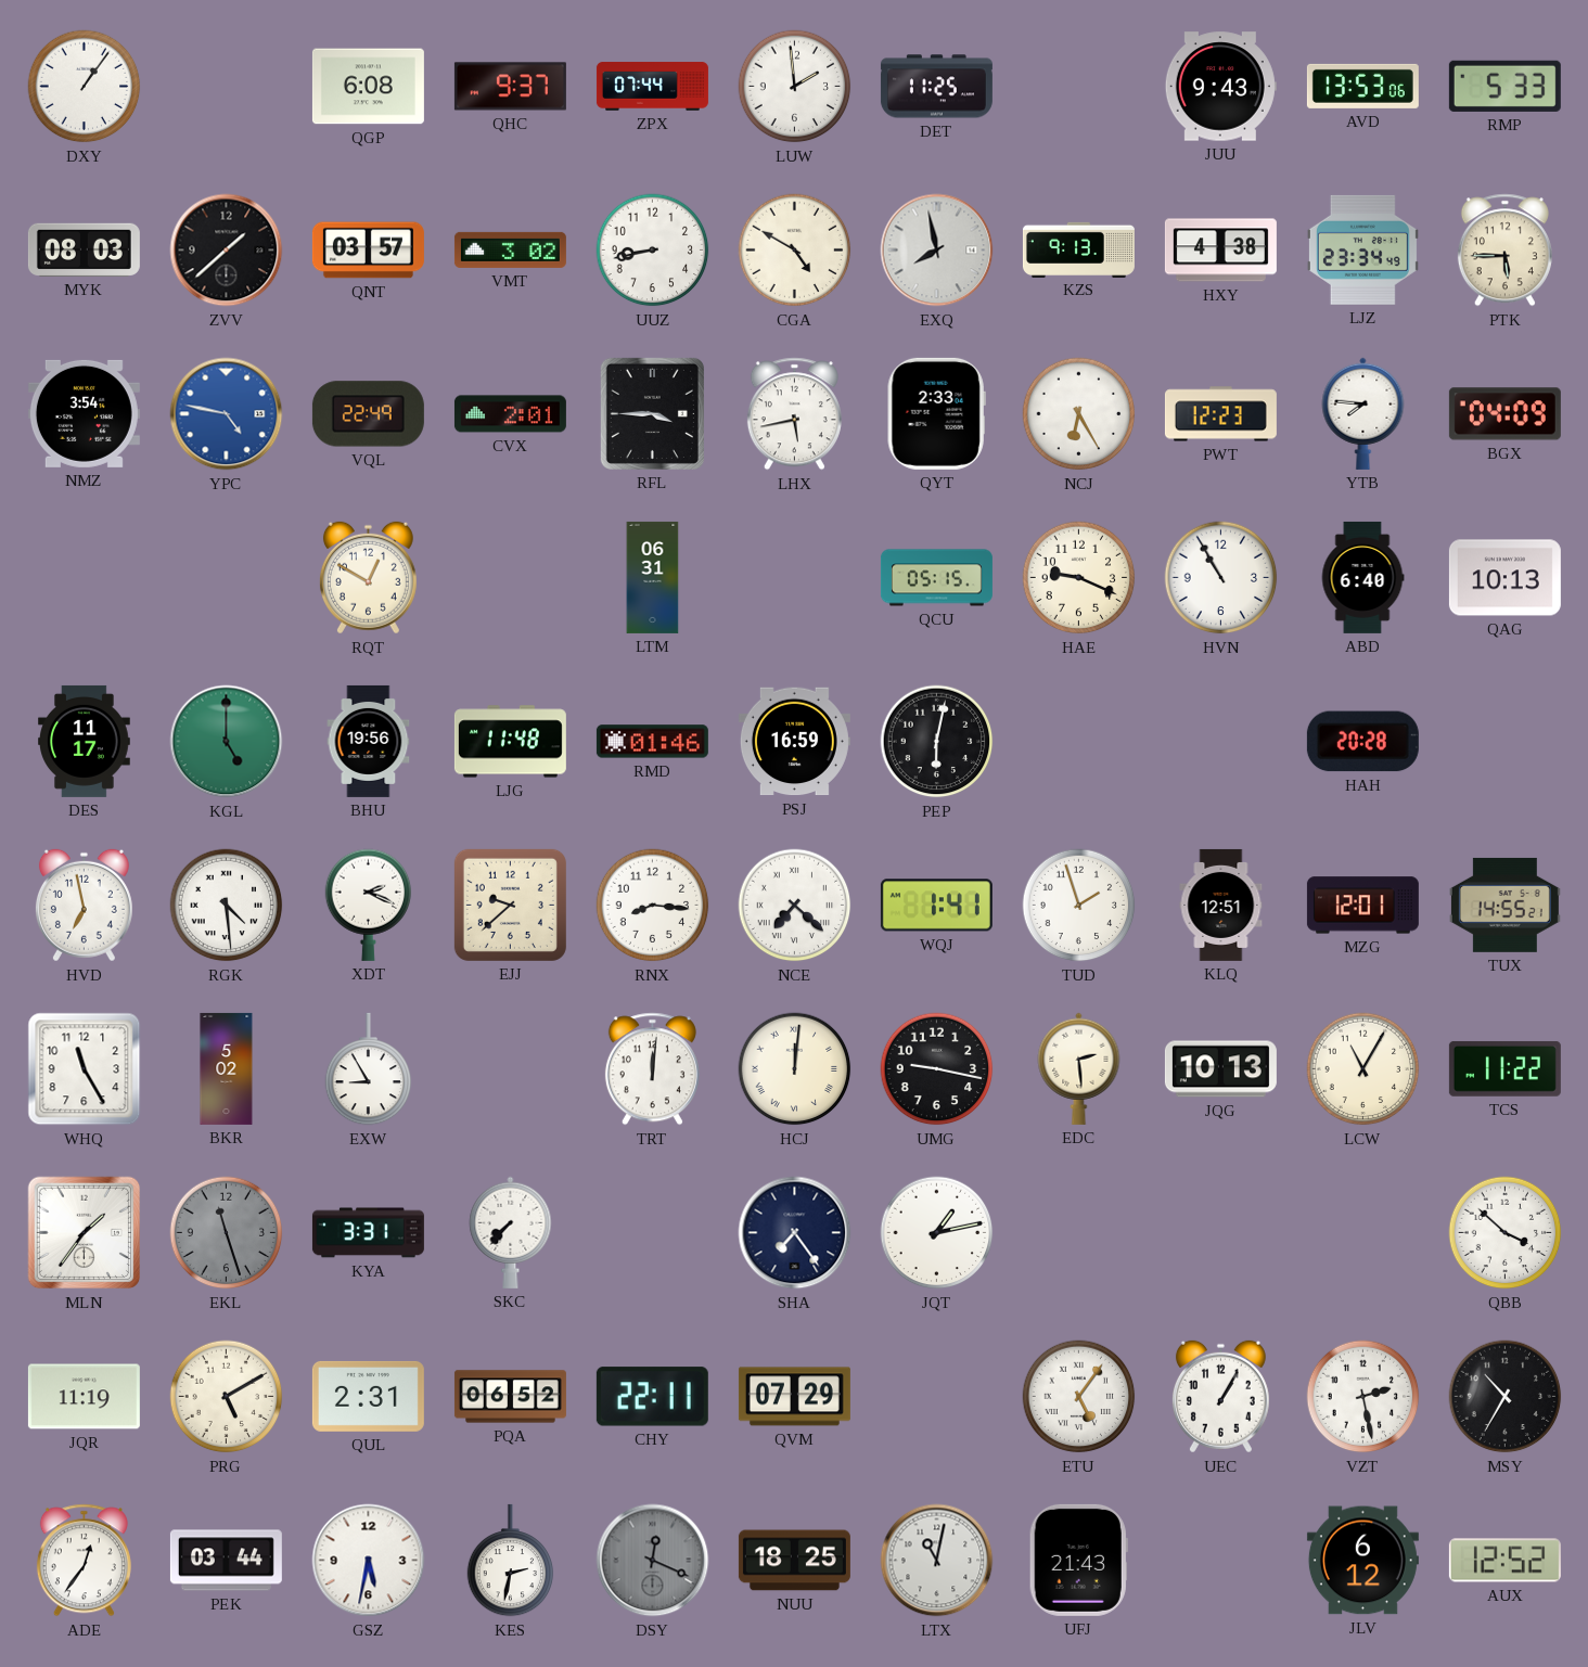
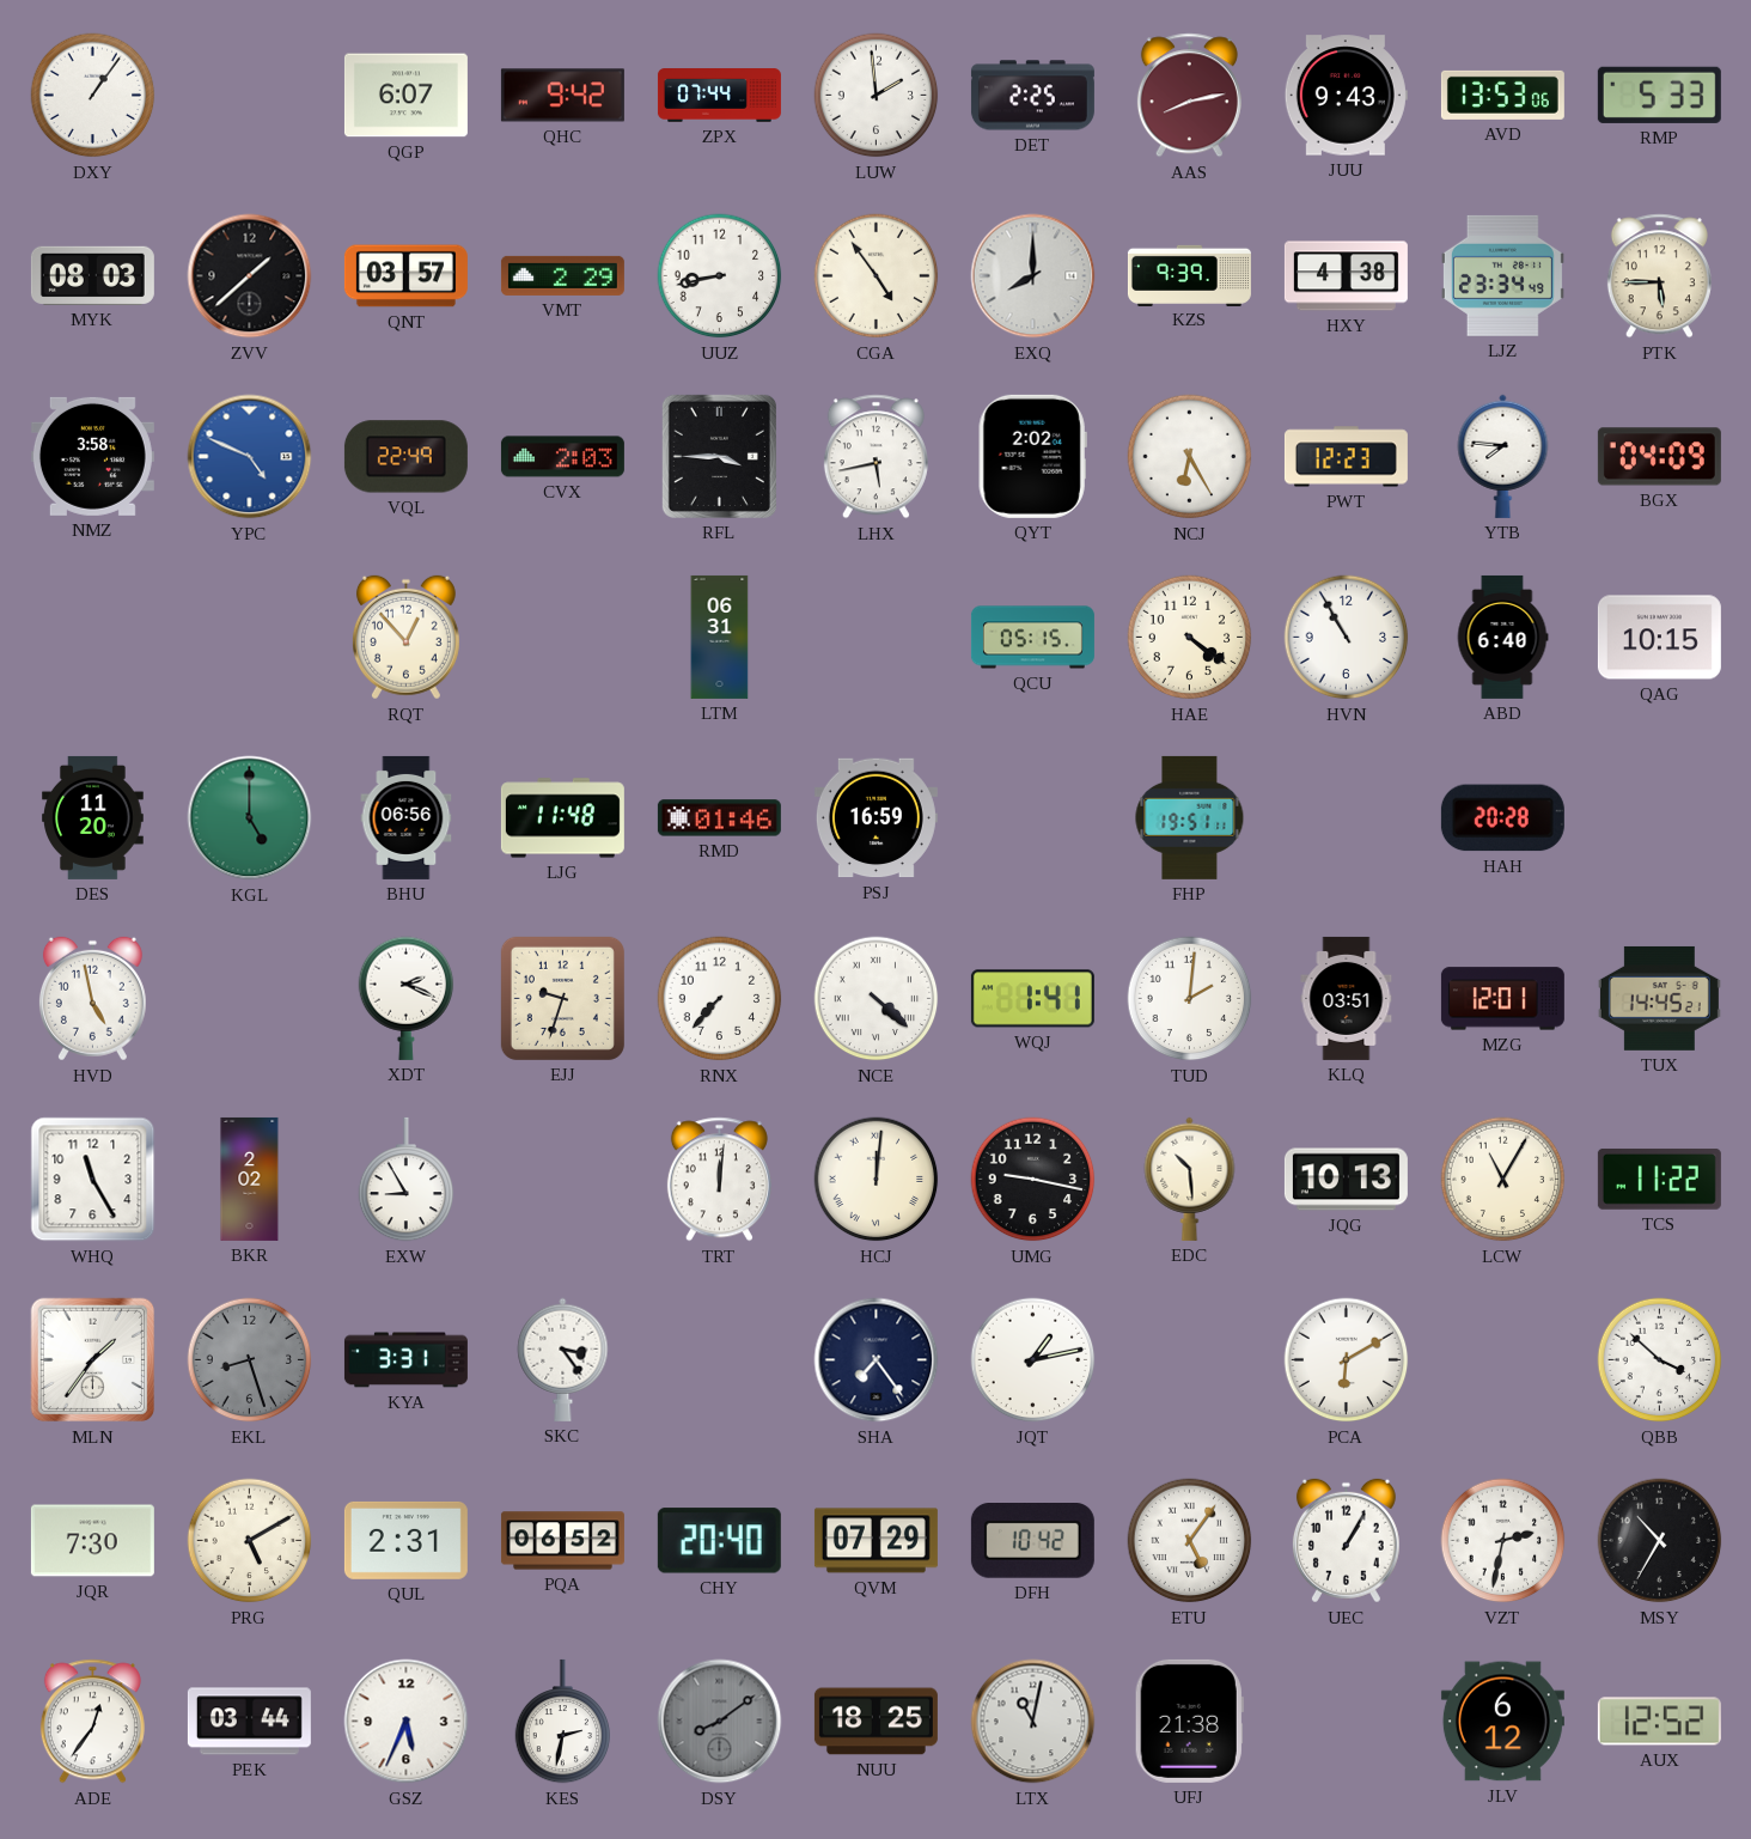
QGP: 6:08 -> 6:07
QHC: 9:37 -> 9:42
DET: 11:25 -> 2:25
AAS: none -> 8:13
VMT: 3:02 -> 2:29
CGA: 4:50 -> 4:54
EXQ: 7:58 -> 8:00
KZS: 9:13 -> 9:39
NMZ: 3:54 -> 3:58
YPC: 4:47 -> 4:49
CVX: 2:01 -> 2:03
QYT: 2:33 -> 2:02
RQT: 12:50 -> 12:53
HAE: 9:19 -> 4:21
QAG: 10:13 -> 10:15
DES: 11:17 -> 11:20
BHU: 19:56 -> 06:56
PEP: 6:02 -> none
FHP: none -> 19:51
HVD: 6:58 -> 4:58
RGK: 4:29 -> none
EJJ: 9:38 -> 9:33
RNX: 8:16 -> 7:37
NCE: 7:22 -> 4:22
TUD: 1:57 -> 2:01
KLQ: 12:51 -> 03:51
TUX: 14:55 -> 14:45
BKR: 5:02 -> 2:02
EDC: 2:29 -> 10:29
EKL: 11:27 -> 8:27
SKC: 7:37 -> 3:24
PCA: none -> 6:10
JQR: 11:19 -> 7:30
CHY: 22:11 -> 20:40
DFH: none -> 10:42
VZT: 2:28 -> 2:32
GSZ: 5:32 -> 5:34
DSY: 12:19 -> 8:09
UFJ: 21:43 -> 21:38
